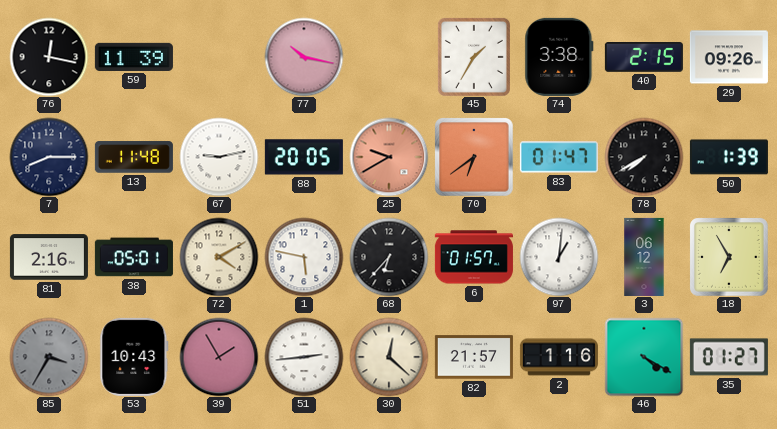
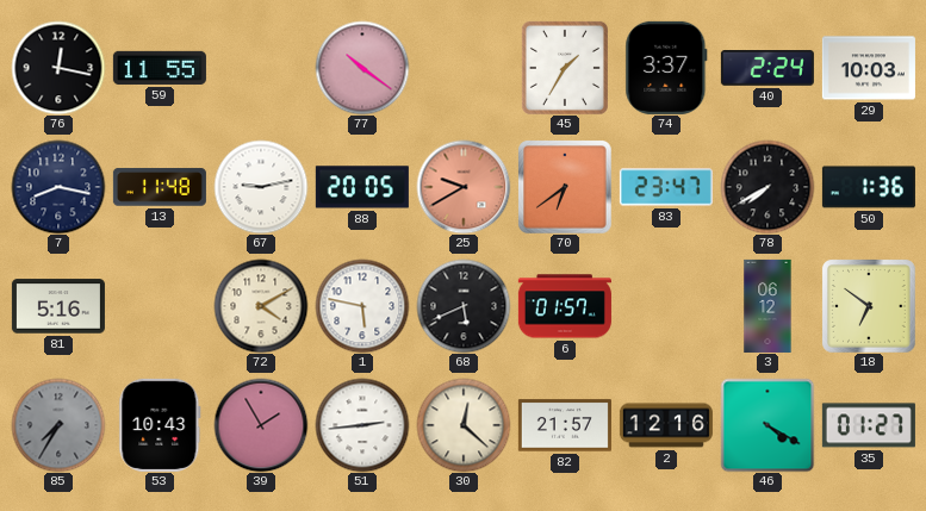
59: 11:39 -> 11:55
77: 10:17 -> 10:21
74: 3:38 -> 3:37
40: 2:15 -> 2:24
29: 09:26 -> 10:03
7: 8:15 -> 8:17
83: 01:47 -> 23:47
50: 1:39 -> 1:36
81: 2:16 -> 5:16
38: 05:01 -> none
68: 6:37 -> 5:41
97: 1:01 -> none
18: 6:55 -> 6:51
85: 3:35 -> 7:35
2: 1:16 -> 12:16
